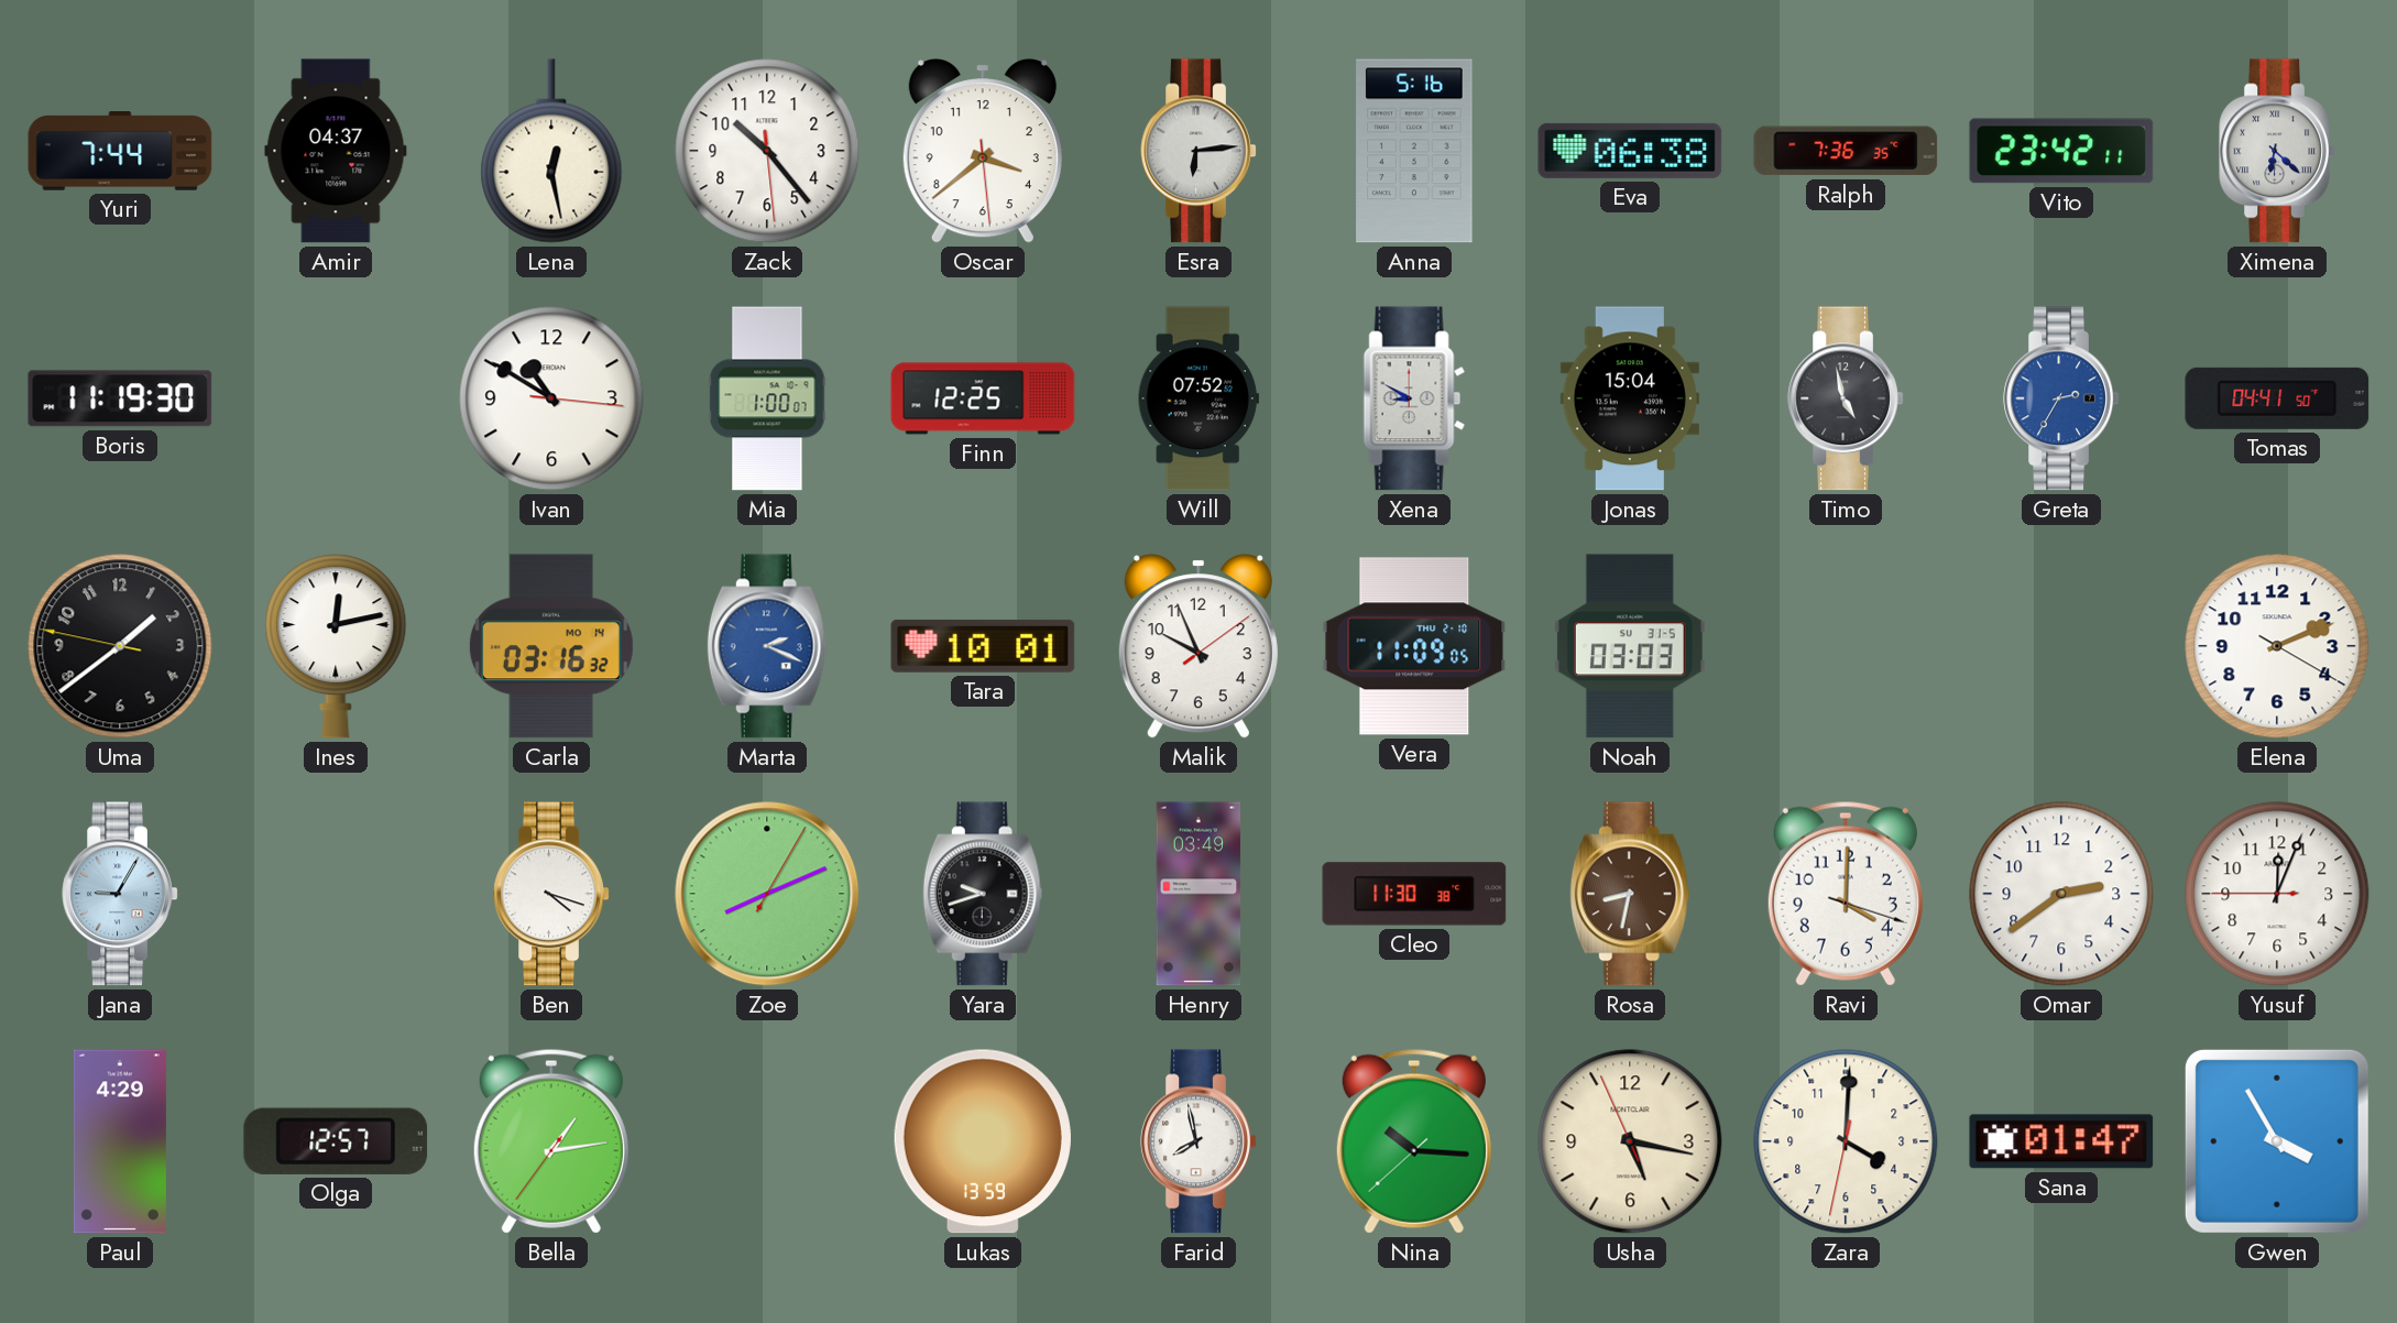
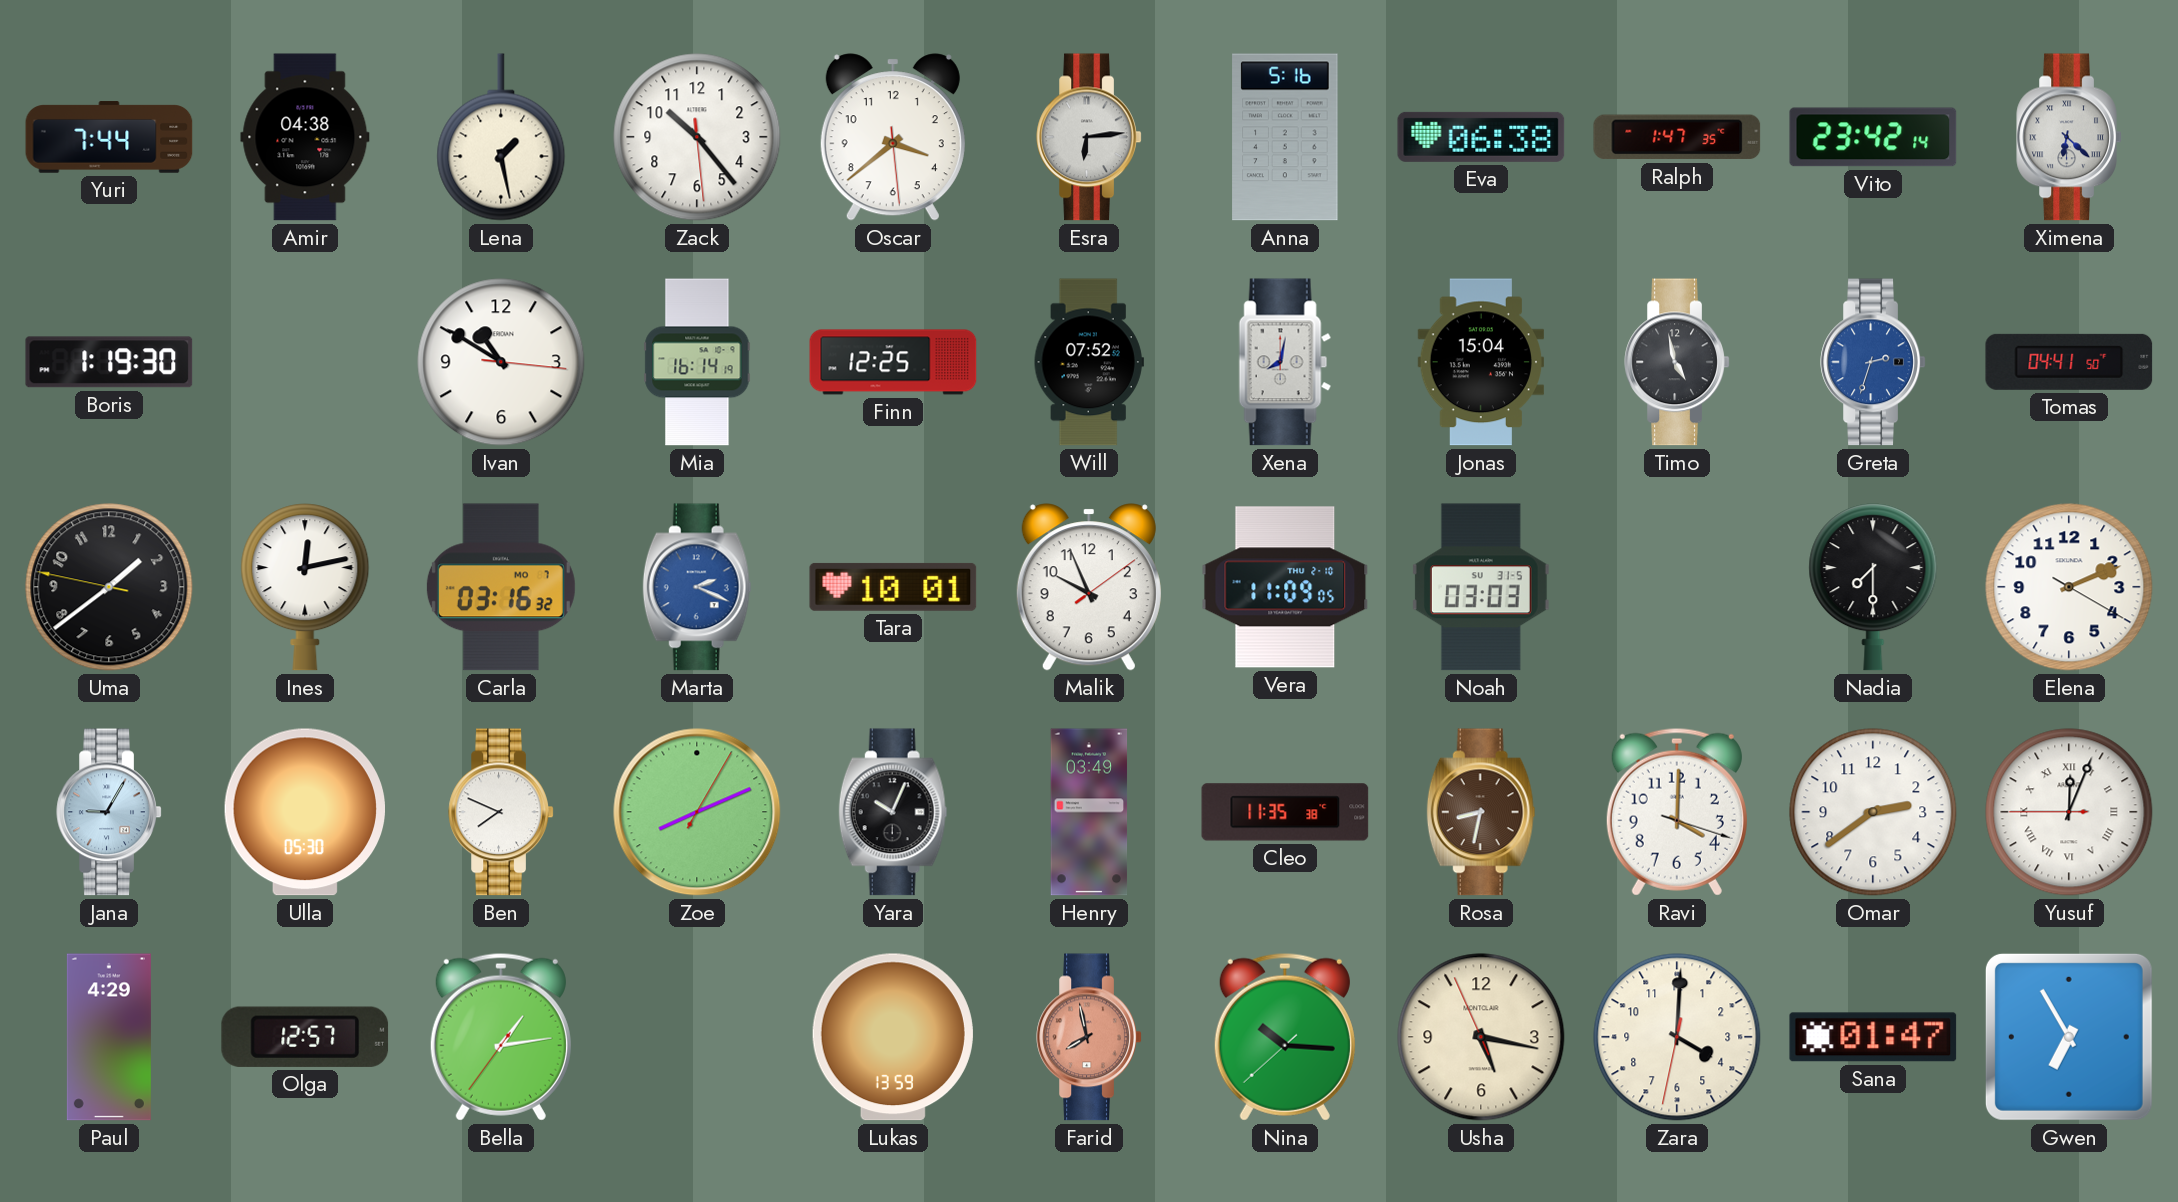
Amir: 04:37 -> 04:38
Lena: 12:28 -> 1:28
Ralph: 7:36 -> 1:47
Vito: 23:42:11 -> 23:42:14
Boris: 11:19 -> 1:19
Mia: 1:00 -> 16:14
Xena: 8:50 -> 8:02
Greta: 2:35 -> 2:33
Carla date: MO 14 -> MO 7
Nadia: none -> 7:30
Ulla: none -> 05:30
Ben: 4:18 -> 7:49
Yara: 9:42 -> 10:04
Cleo: 11:30 -> 11:35
Yusuf numerals: Arabic -> Roman
Farid dial: white -> salmon
Gwen: 3:55 -> 6:55
